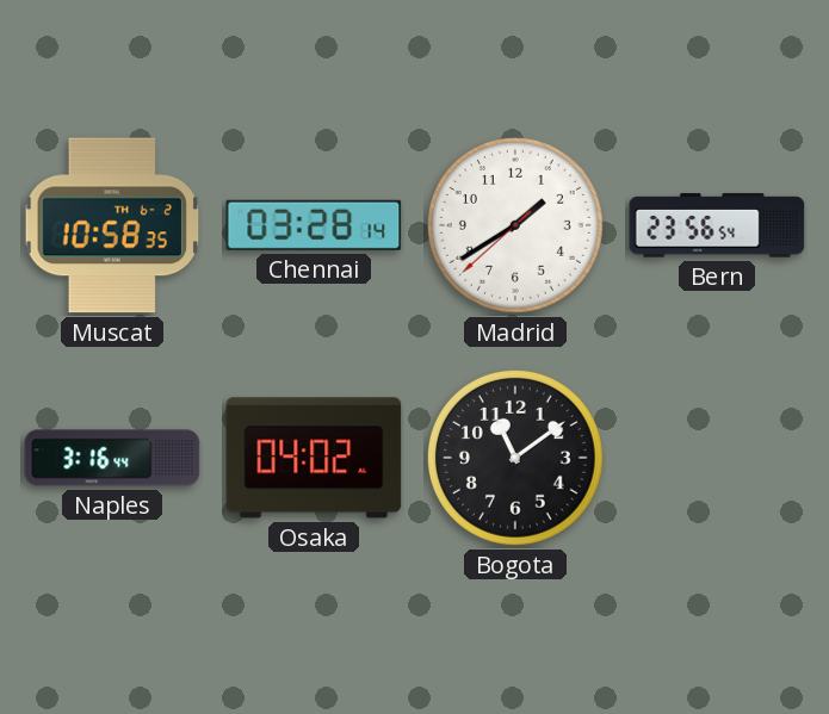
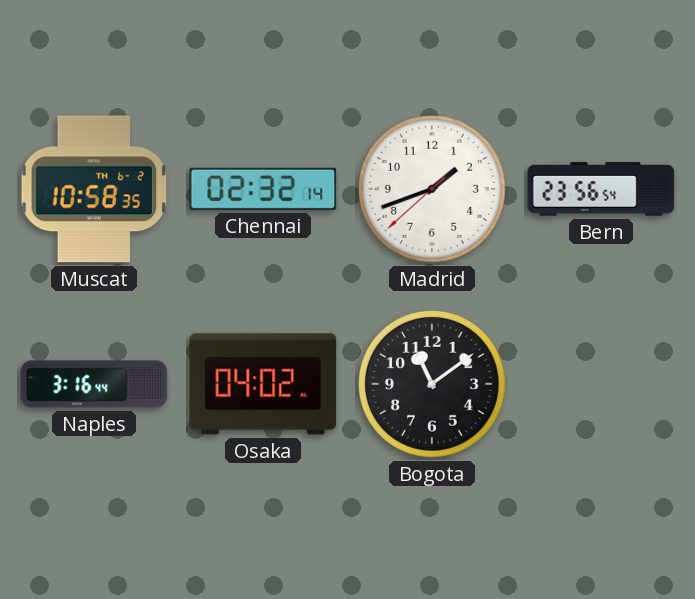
Chennai: 03:28 -> 02:32
Madrid: 1:39 -> 1:41
